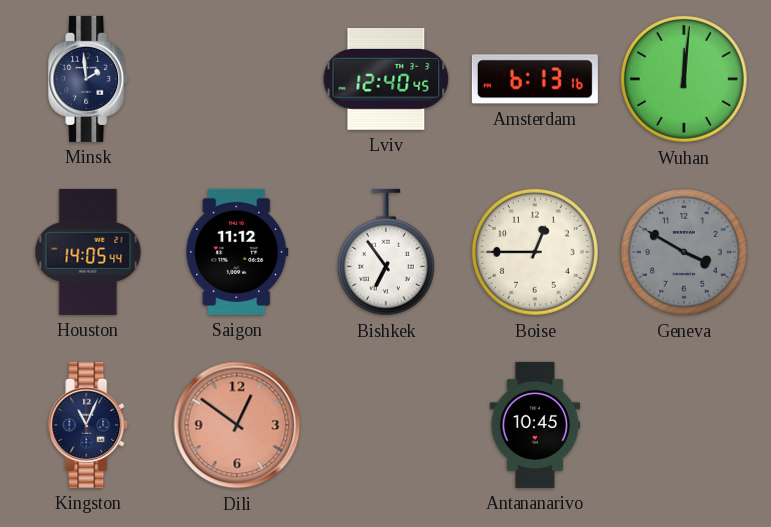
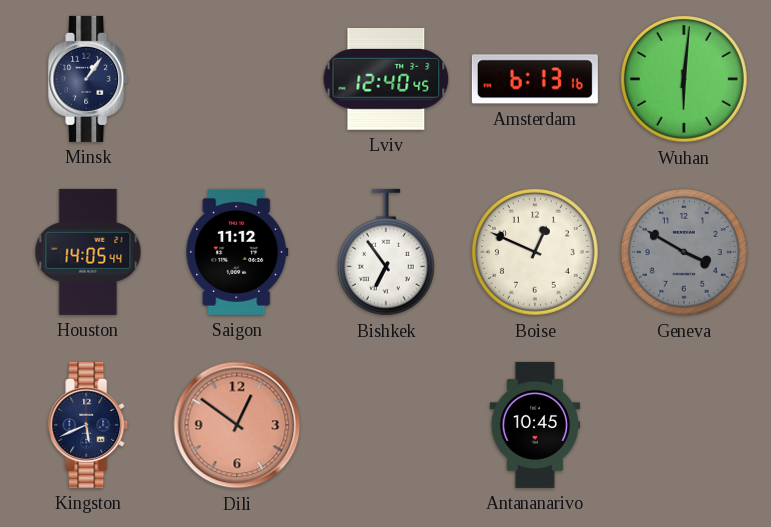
Minsk: 1:59 -> 1:06
Wuhan: 12:01 -> 6:01
Boise: 12:45 -> 12:49
Kingston: 11:04 -> 5:41
